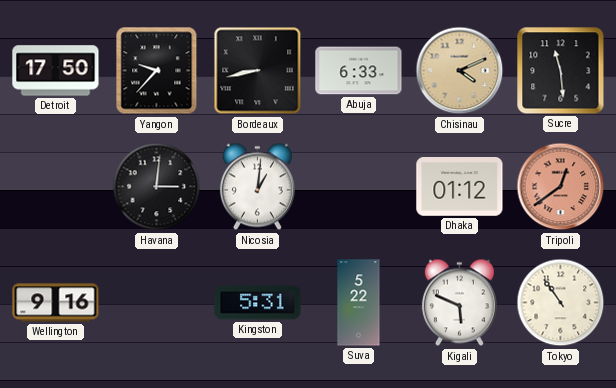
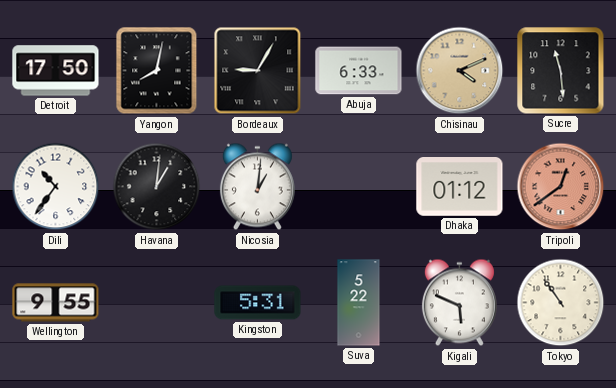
Yangon: 9:37 -> 8:02
Bordeaux: 8:43 -> 9:05
Dili: none -> 10:36
Havana: 3:01 -> 1:01
Wellington: 9:16 -> 9:55
